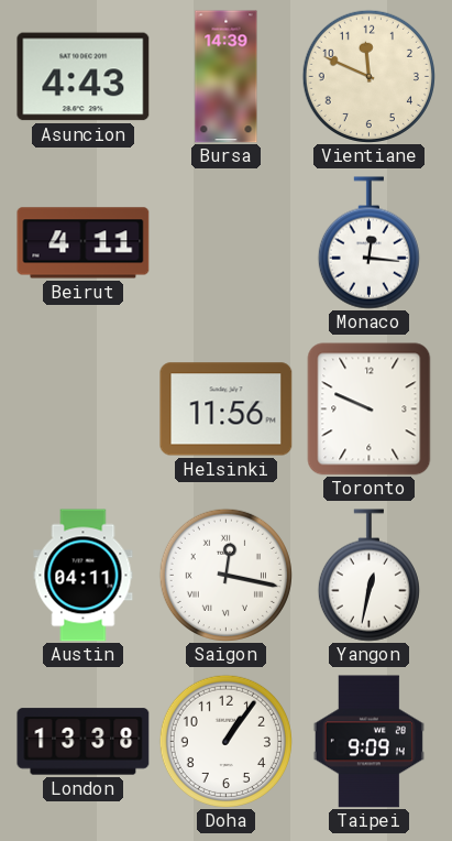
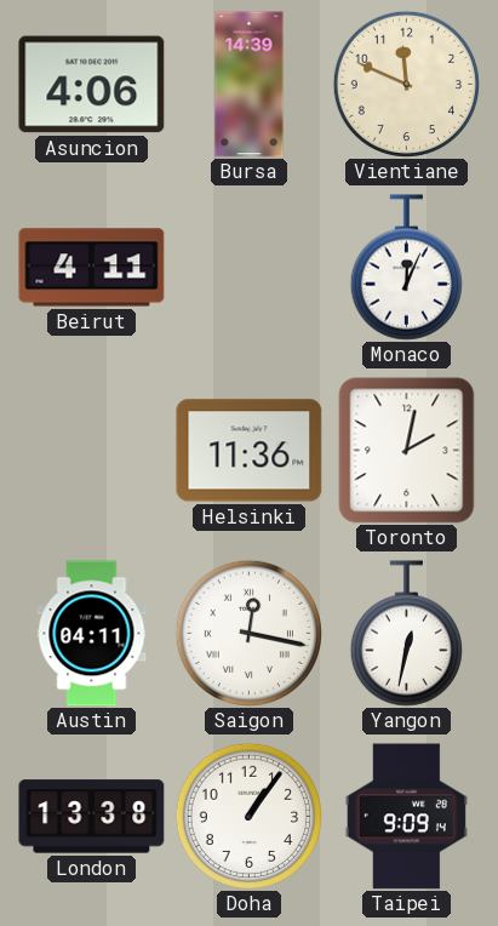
Asuncion: 4:43 -> 4:06
Monaco: 12:16 -> 12:04
Helsinki: 11:56 -> 11:36
Toronto: 9:49 -> 2:02
